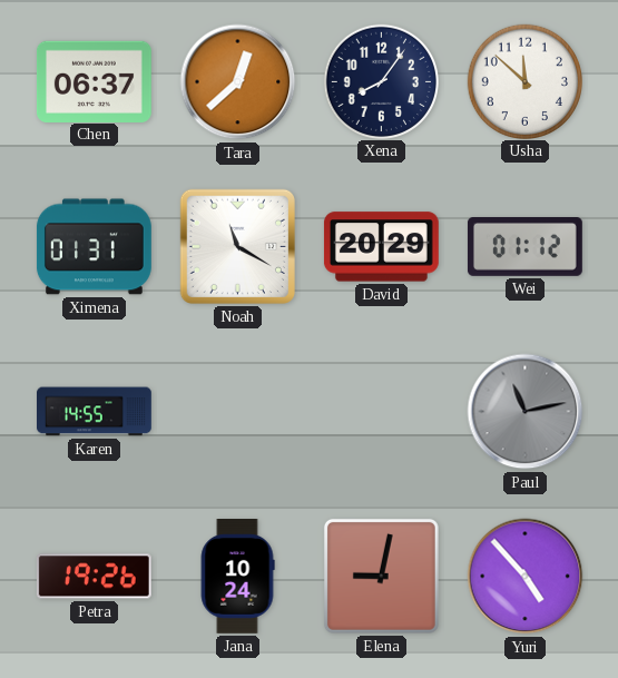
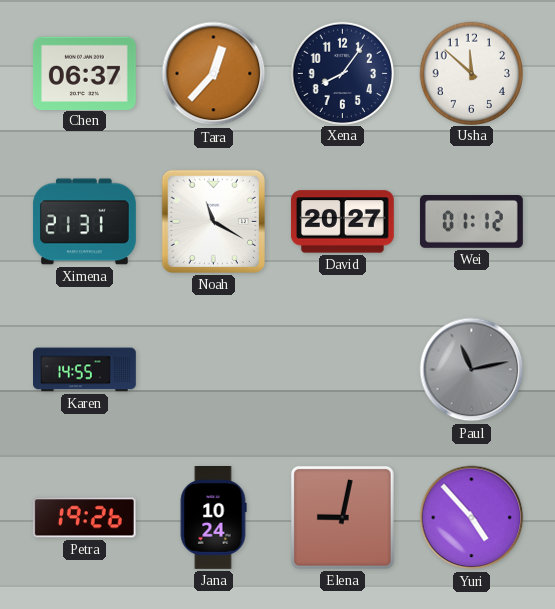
Tara: 12:38 -> 12:37
Ximena: 01:31 -> 21:31
David: 20:29 -> 20:27
